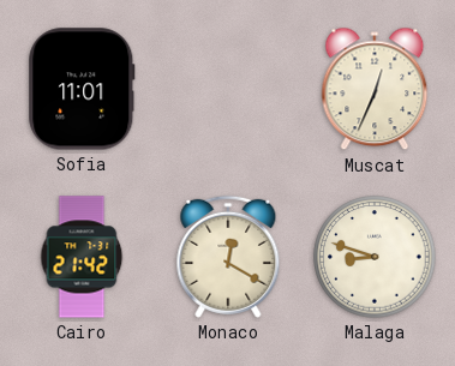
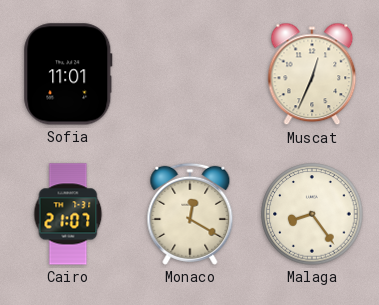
Cairo: 21:42 -> 21:07
Malaga: 8:48 -> 8:24
